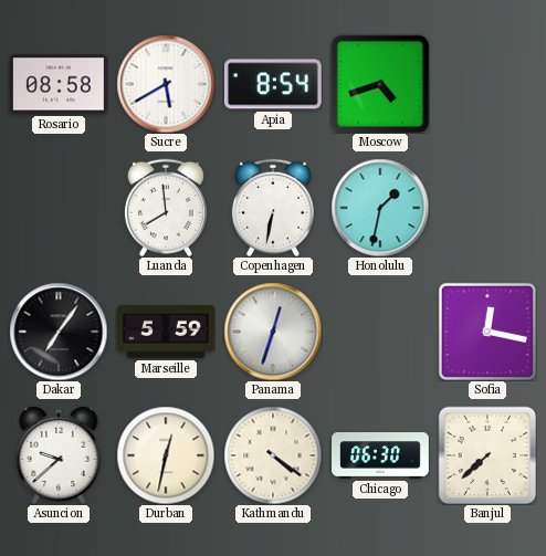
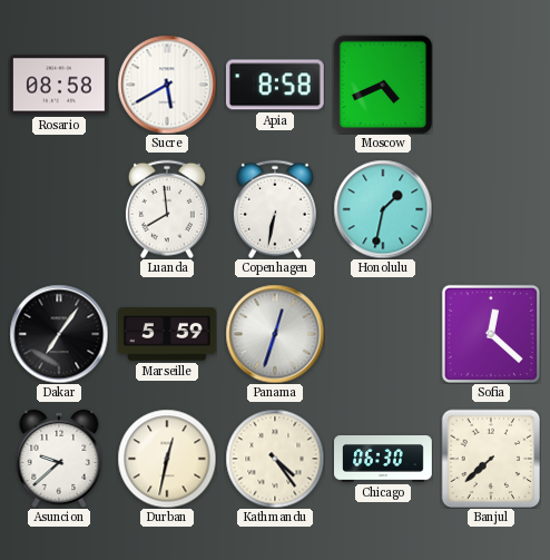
Apia: 8:54 -> 8:58
Moscow: 4:42 -> 4:41
Sofia: 12:17 -> 12:22
Kathmandu: 4:21 -> 4:24
